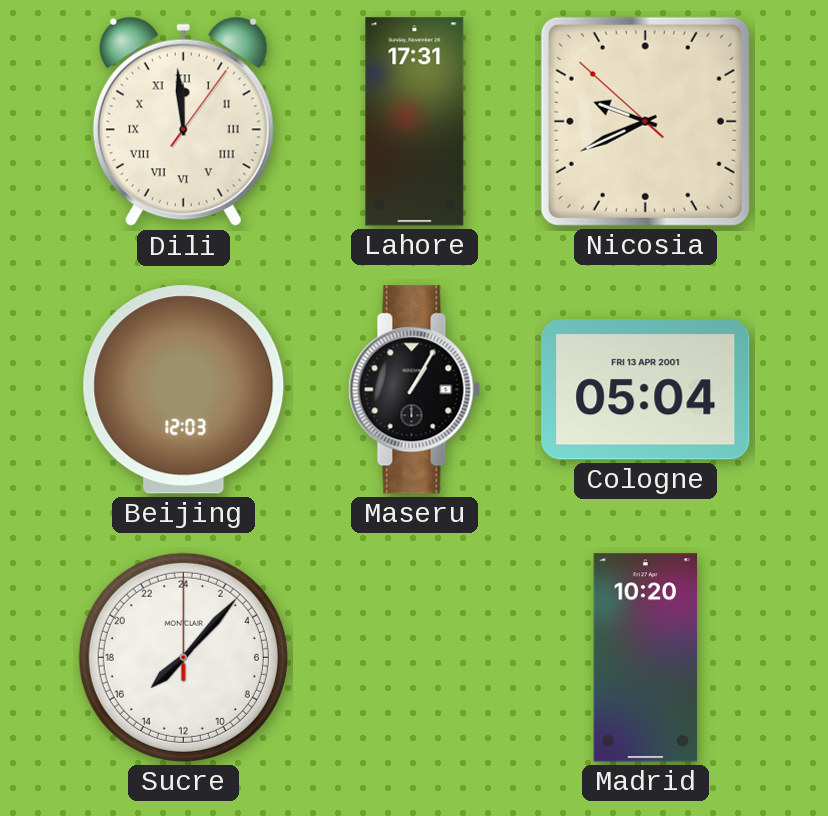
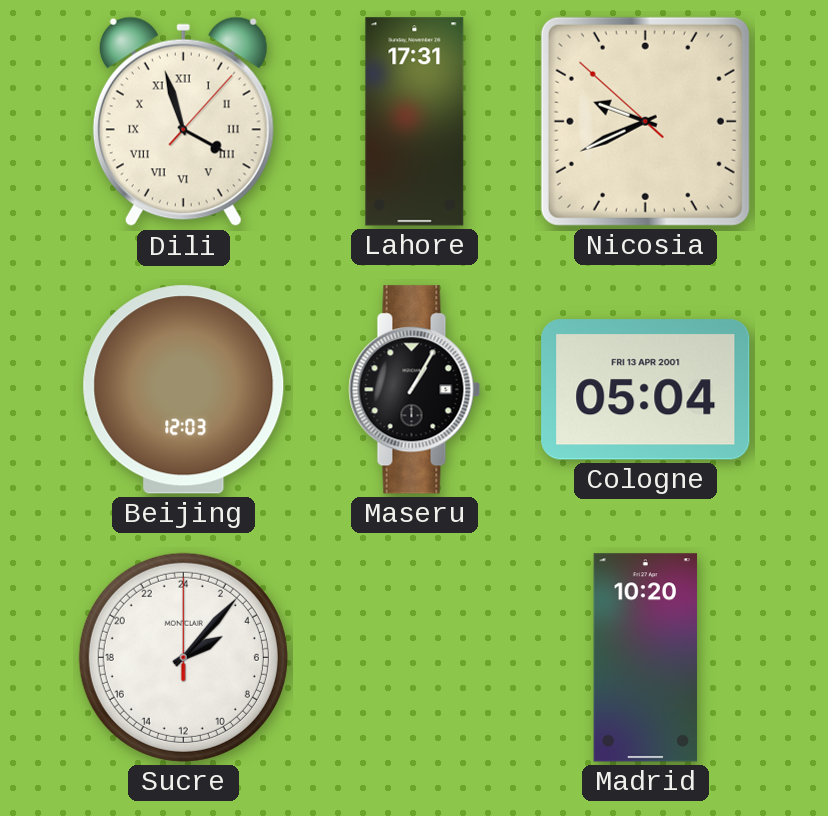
Dili: 11:59 -> 3:57
Sucre: 15:07 -> 4:07
